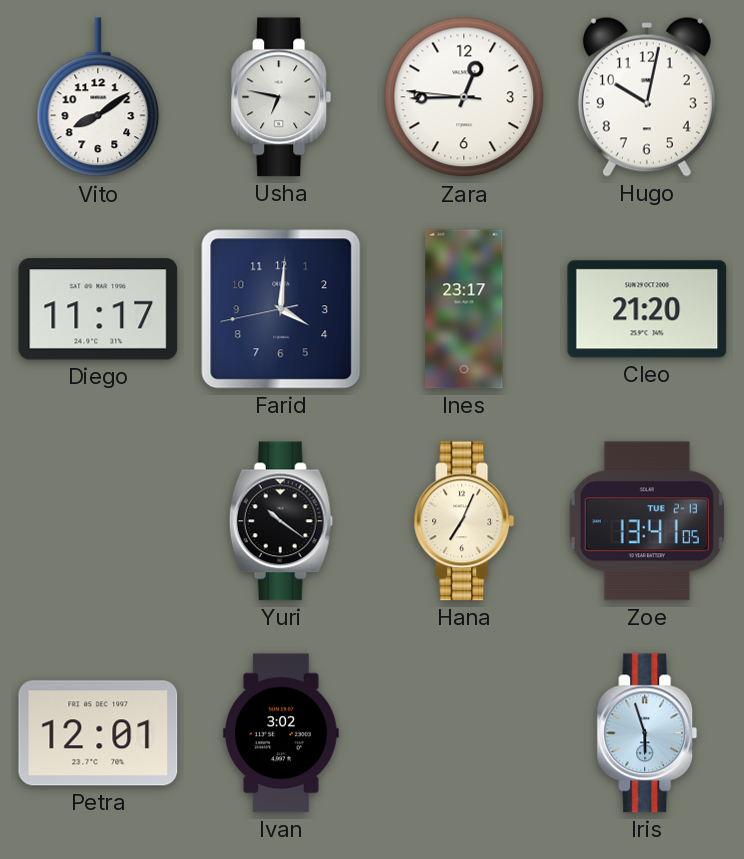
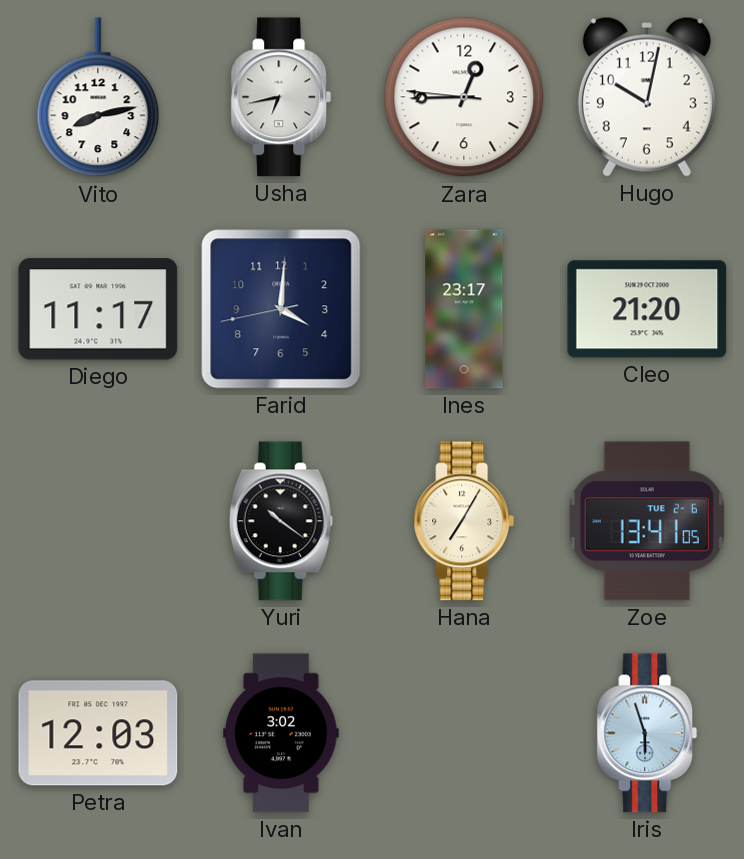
Vito: 8:09 -> 8:13
Usha: 6:47 -> 6:43
Hana: 7:04 -> 7:05
Zoe date: TUE 2-13 -> TUE 2-6
Petra: 12:01 -> 12:03
